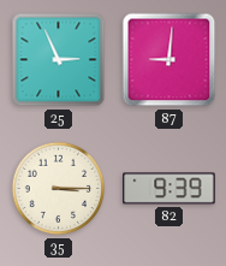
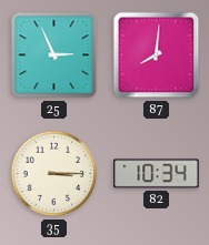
87: 9:01 -> 8:01
82: 9:39 -> 10:34
